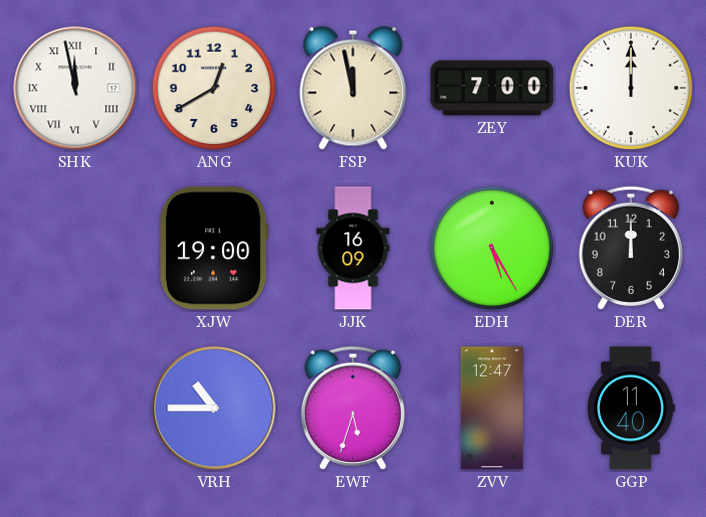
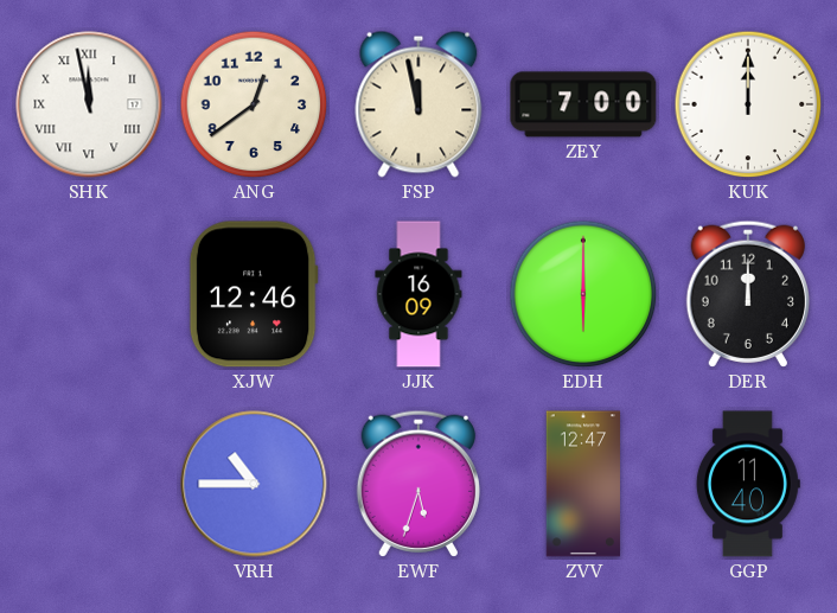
ANG: 12:40 -> 12:39
XJW: 19:00 -> 12:46
EDH: 5:25 -> 6:00
